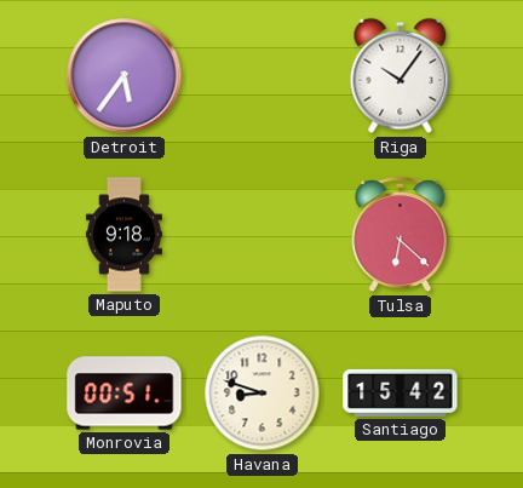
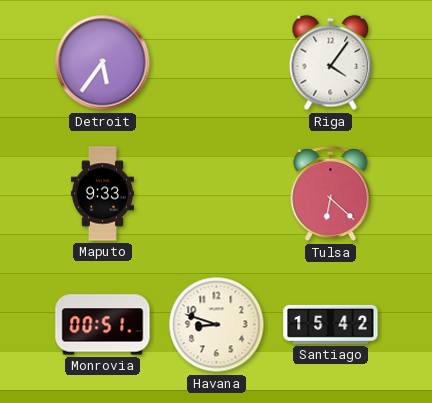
Riga: 10:06 -> 4:06
Maputo: 9:18 -> 9:33
